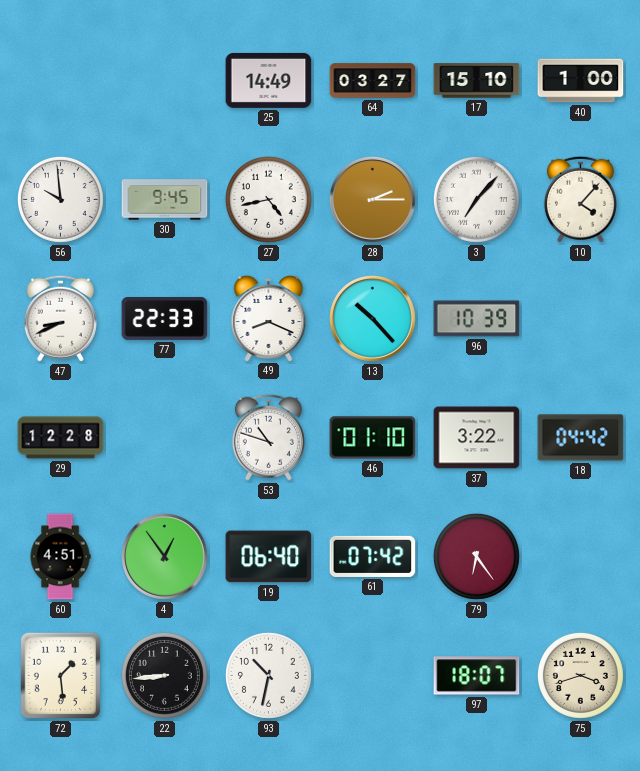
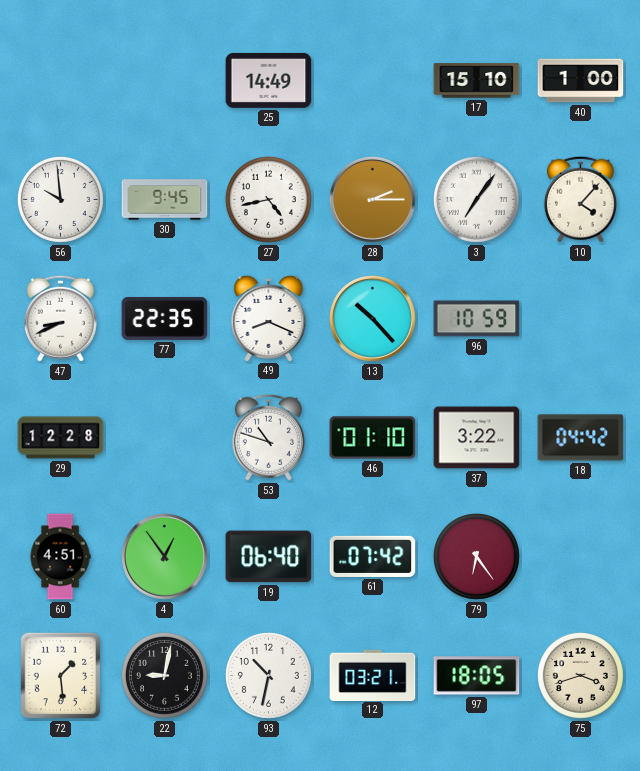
64: 03:27 -> none
3: 7:07 -> 7:06
77: 22:33 -> 22:35
96: 10:39 -> 10:59
22: 8:44 -> 9:02
12: none -> 03:21
97: 18:07 -> 18:05
